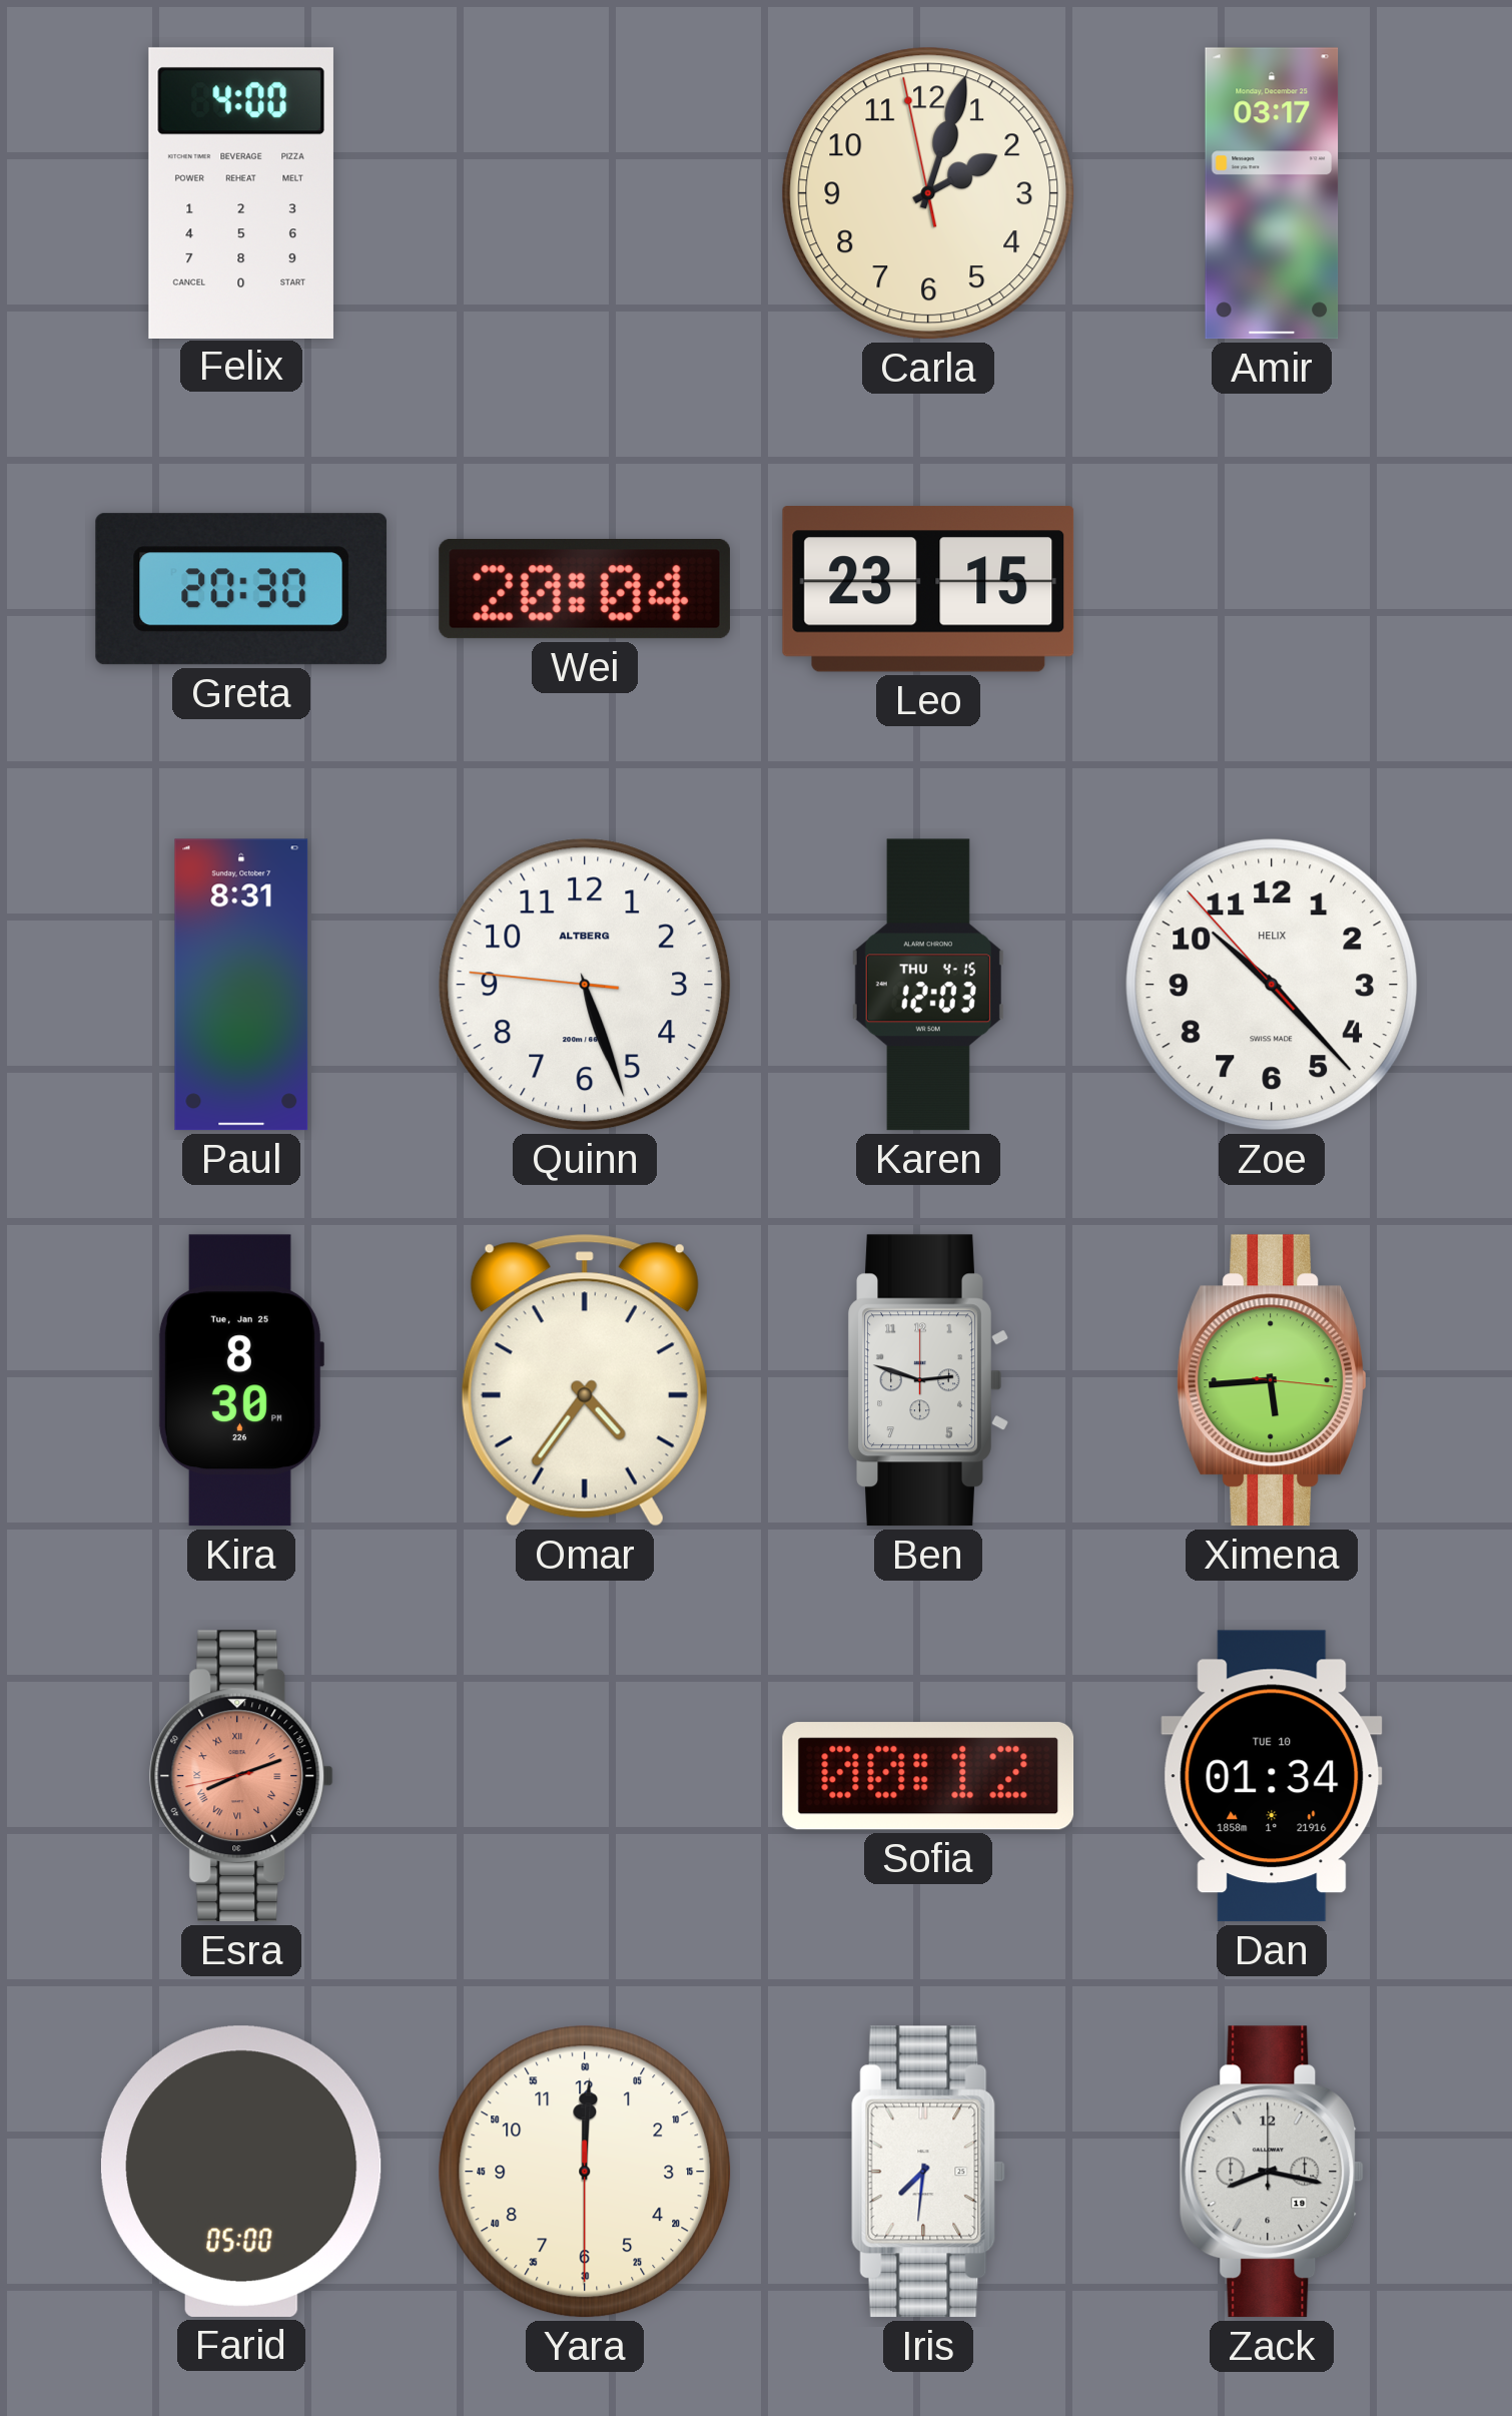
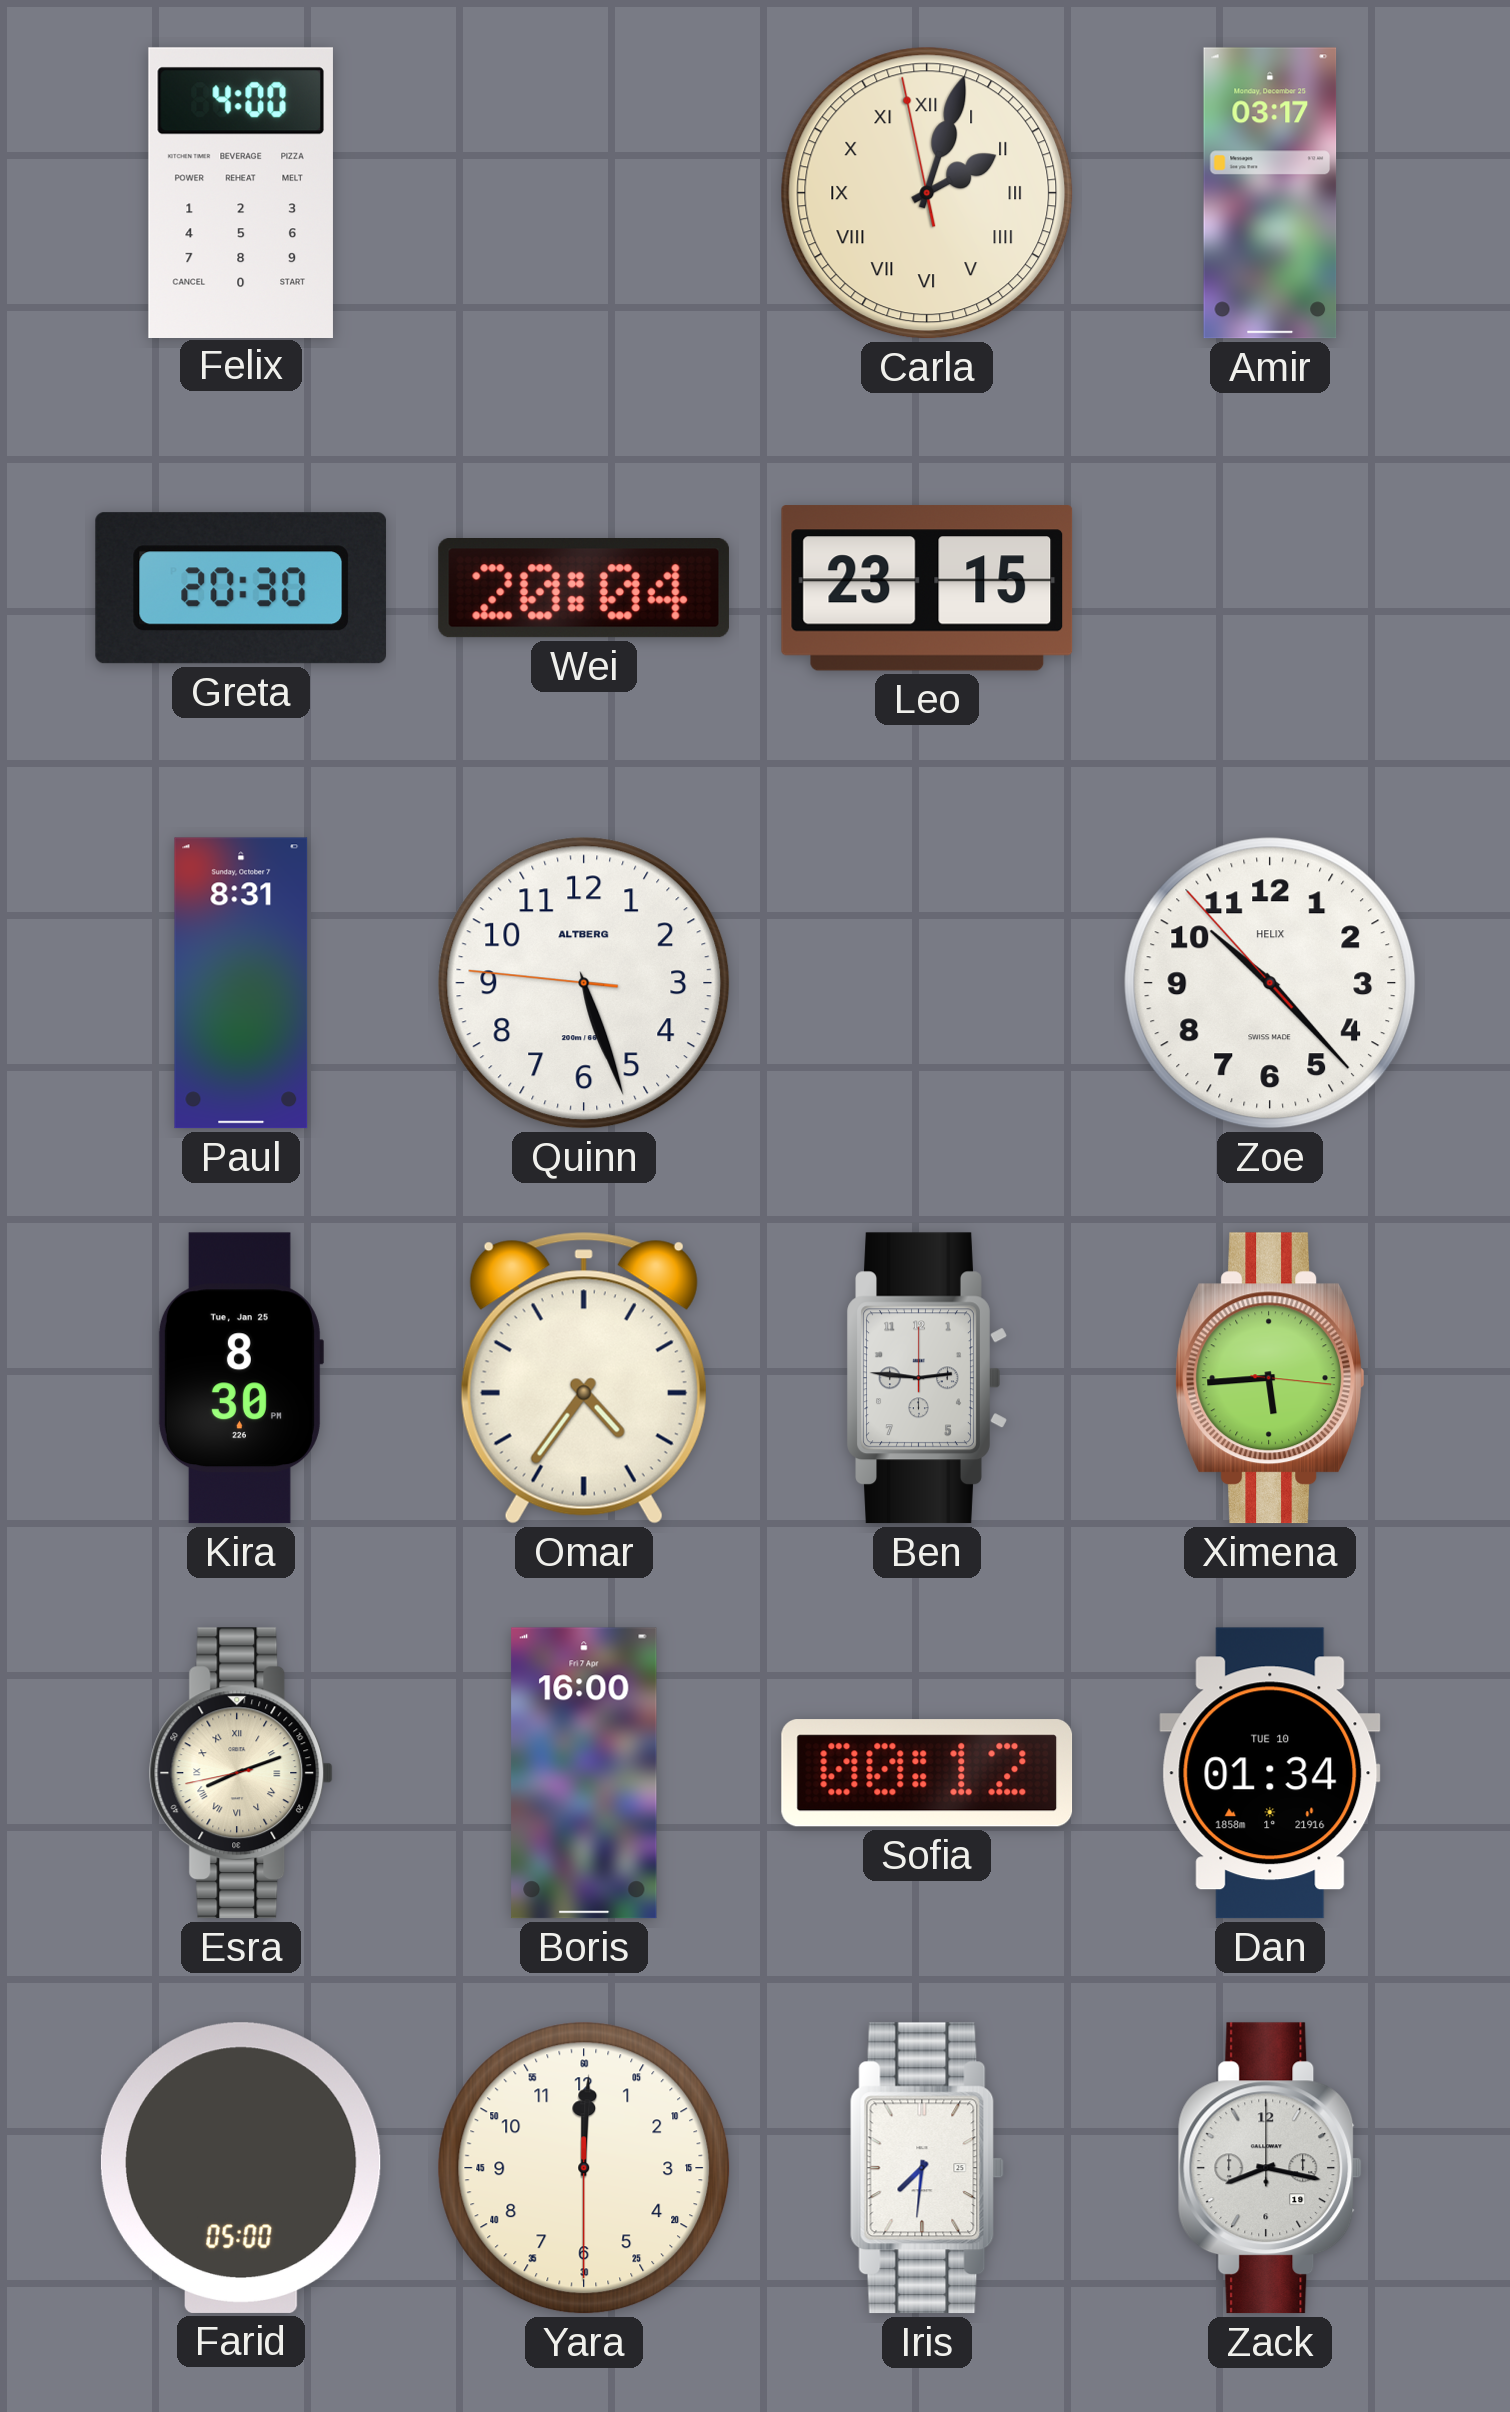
Carla numerals: Arabic -> Roman
Karen: 12:03 -> none
Ben: 2:48 -> 2:46
Esra dial: salmon -> cream
Boris: none -> 16:00
